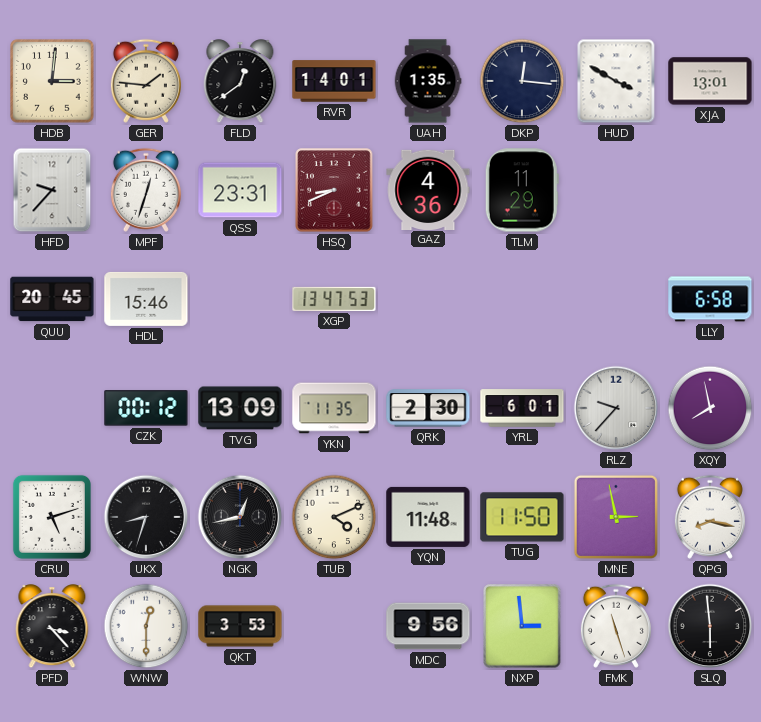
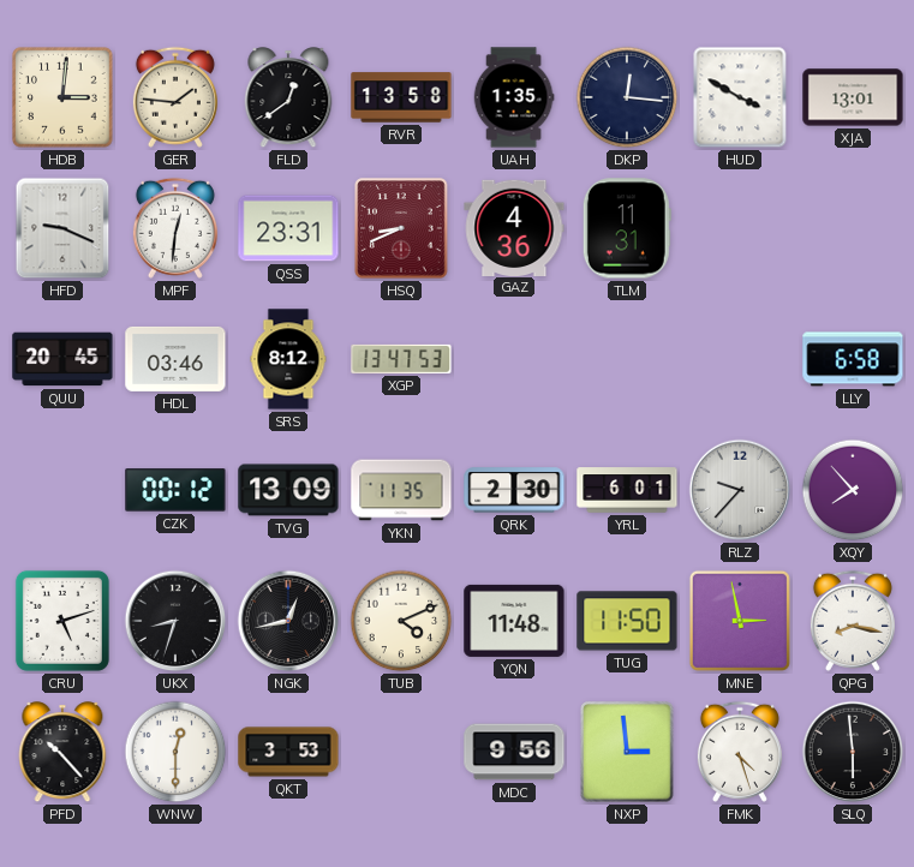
RVR: 14:01 -> 13:58
HFD: 9:37 -> 9:19
MPF: 12:33 -> 12:31
TLM: 11:29 -> 11:31
HDL: 15:46 -> 03:46
SRS: none -> 8:12
XQY: 7:58 -> 7:53
PFD: 3:23 -> 10:23
FMK: 11:27 -> 4:27
